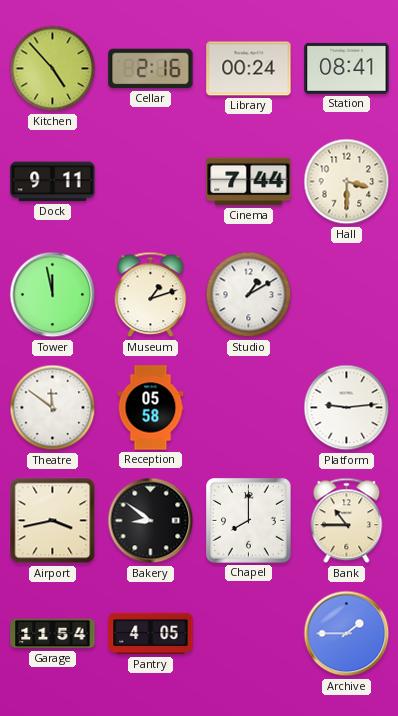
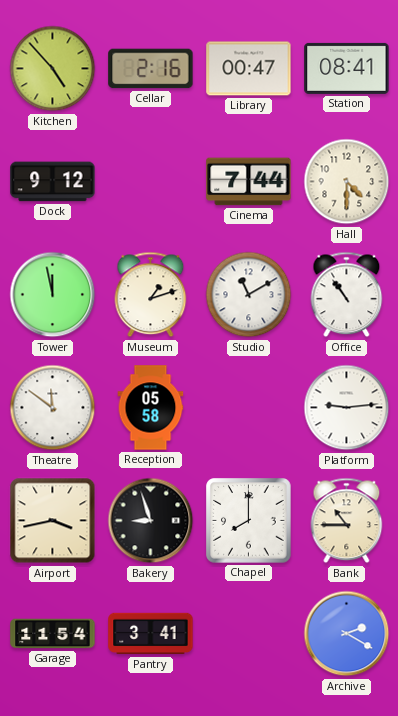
Library: 00:24 -> 00:47
Dock: 9:11 -> 9:12
Hall: 3:30 -> 4:30
Studio: 1:10 -> 11:10
Office: none -> 10:54
Bakery: 8:51 -> 8:57
Pantry: 4:05 -> 3:41
Archive: 1:45 -> 2:20
